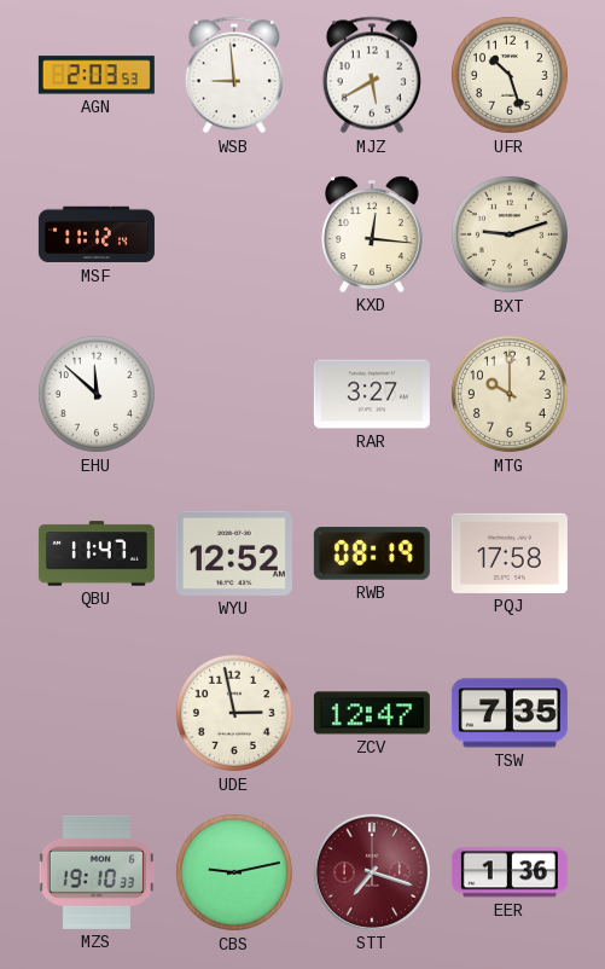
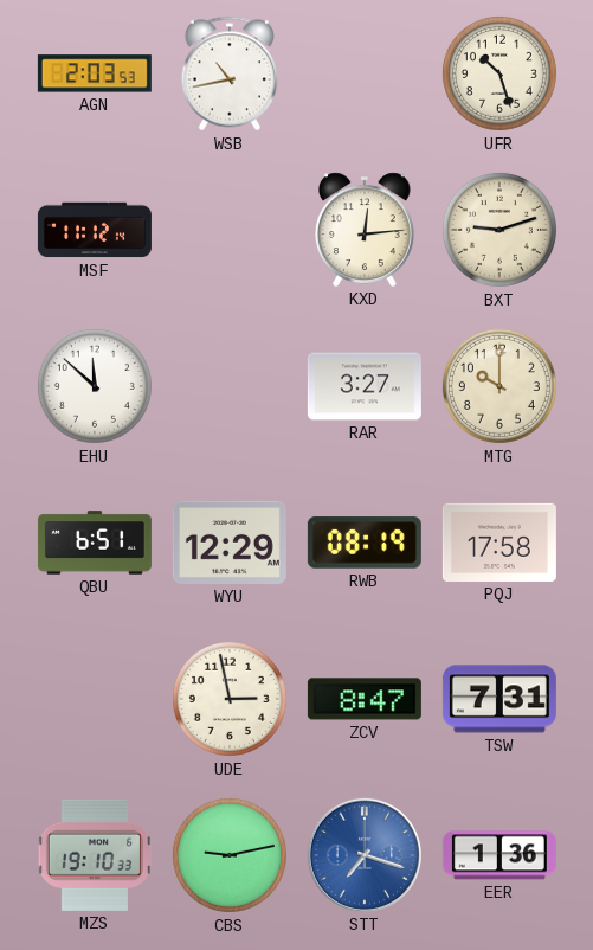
WSB: 8:59 -> 10:43
MJZ: 5:40 -> none
KXD: 12:16 -> 12:14
QBU: 11:47 -> 6:51
WYU: 12:52 -> 12:29
ZCV: 12:47 -> 8:47
TSW: 7:35 -> 7:31
STT dial: burgundy -> blue
